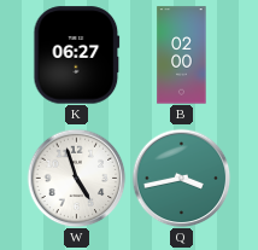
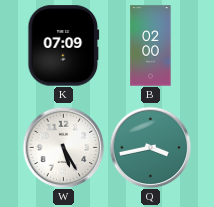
K: 06:27 -> 07:09
W: 4:57 -> 5:25
